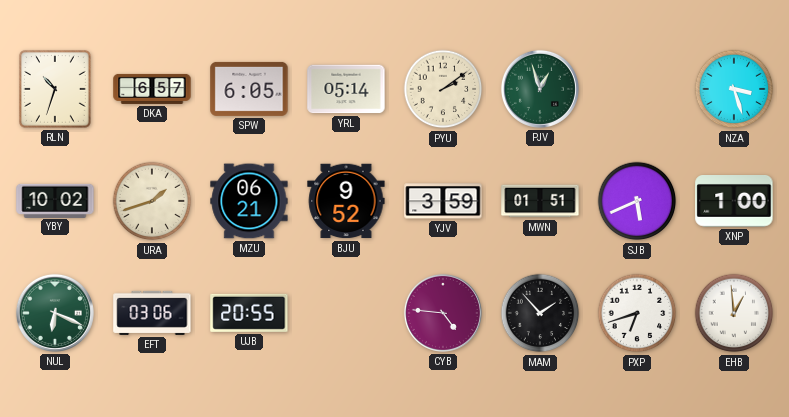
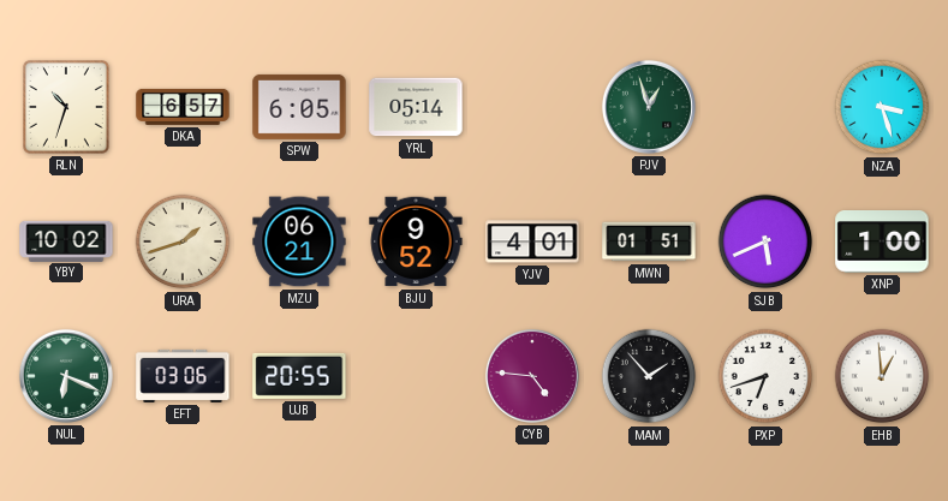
PYU: 2:09 -> none
YJV: 3:59 -> 4:01
